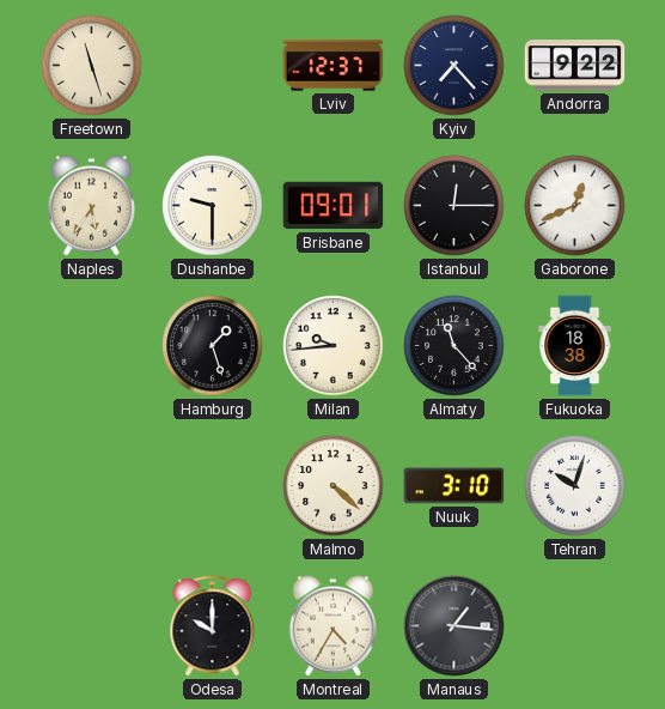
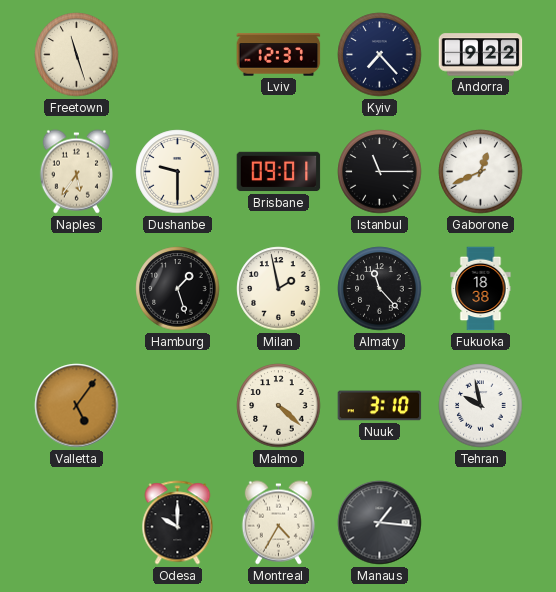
Istanbul: 12:15 -> 11:15
Milan: 9:44 -> 1:58
Valletta: none -> 5:06
Tehran: 10:03 -> 9:58
